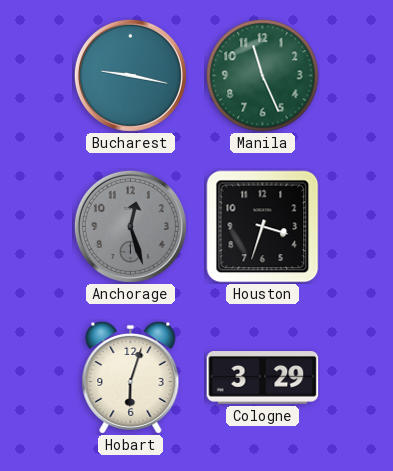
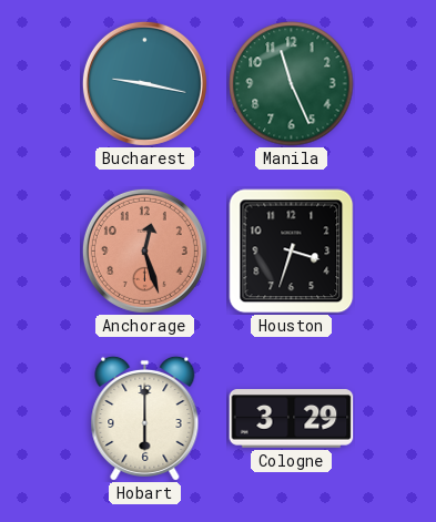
Anchorage dial: grey -> salmon
Hobart: 6:03 -> 6:00
